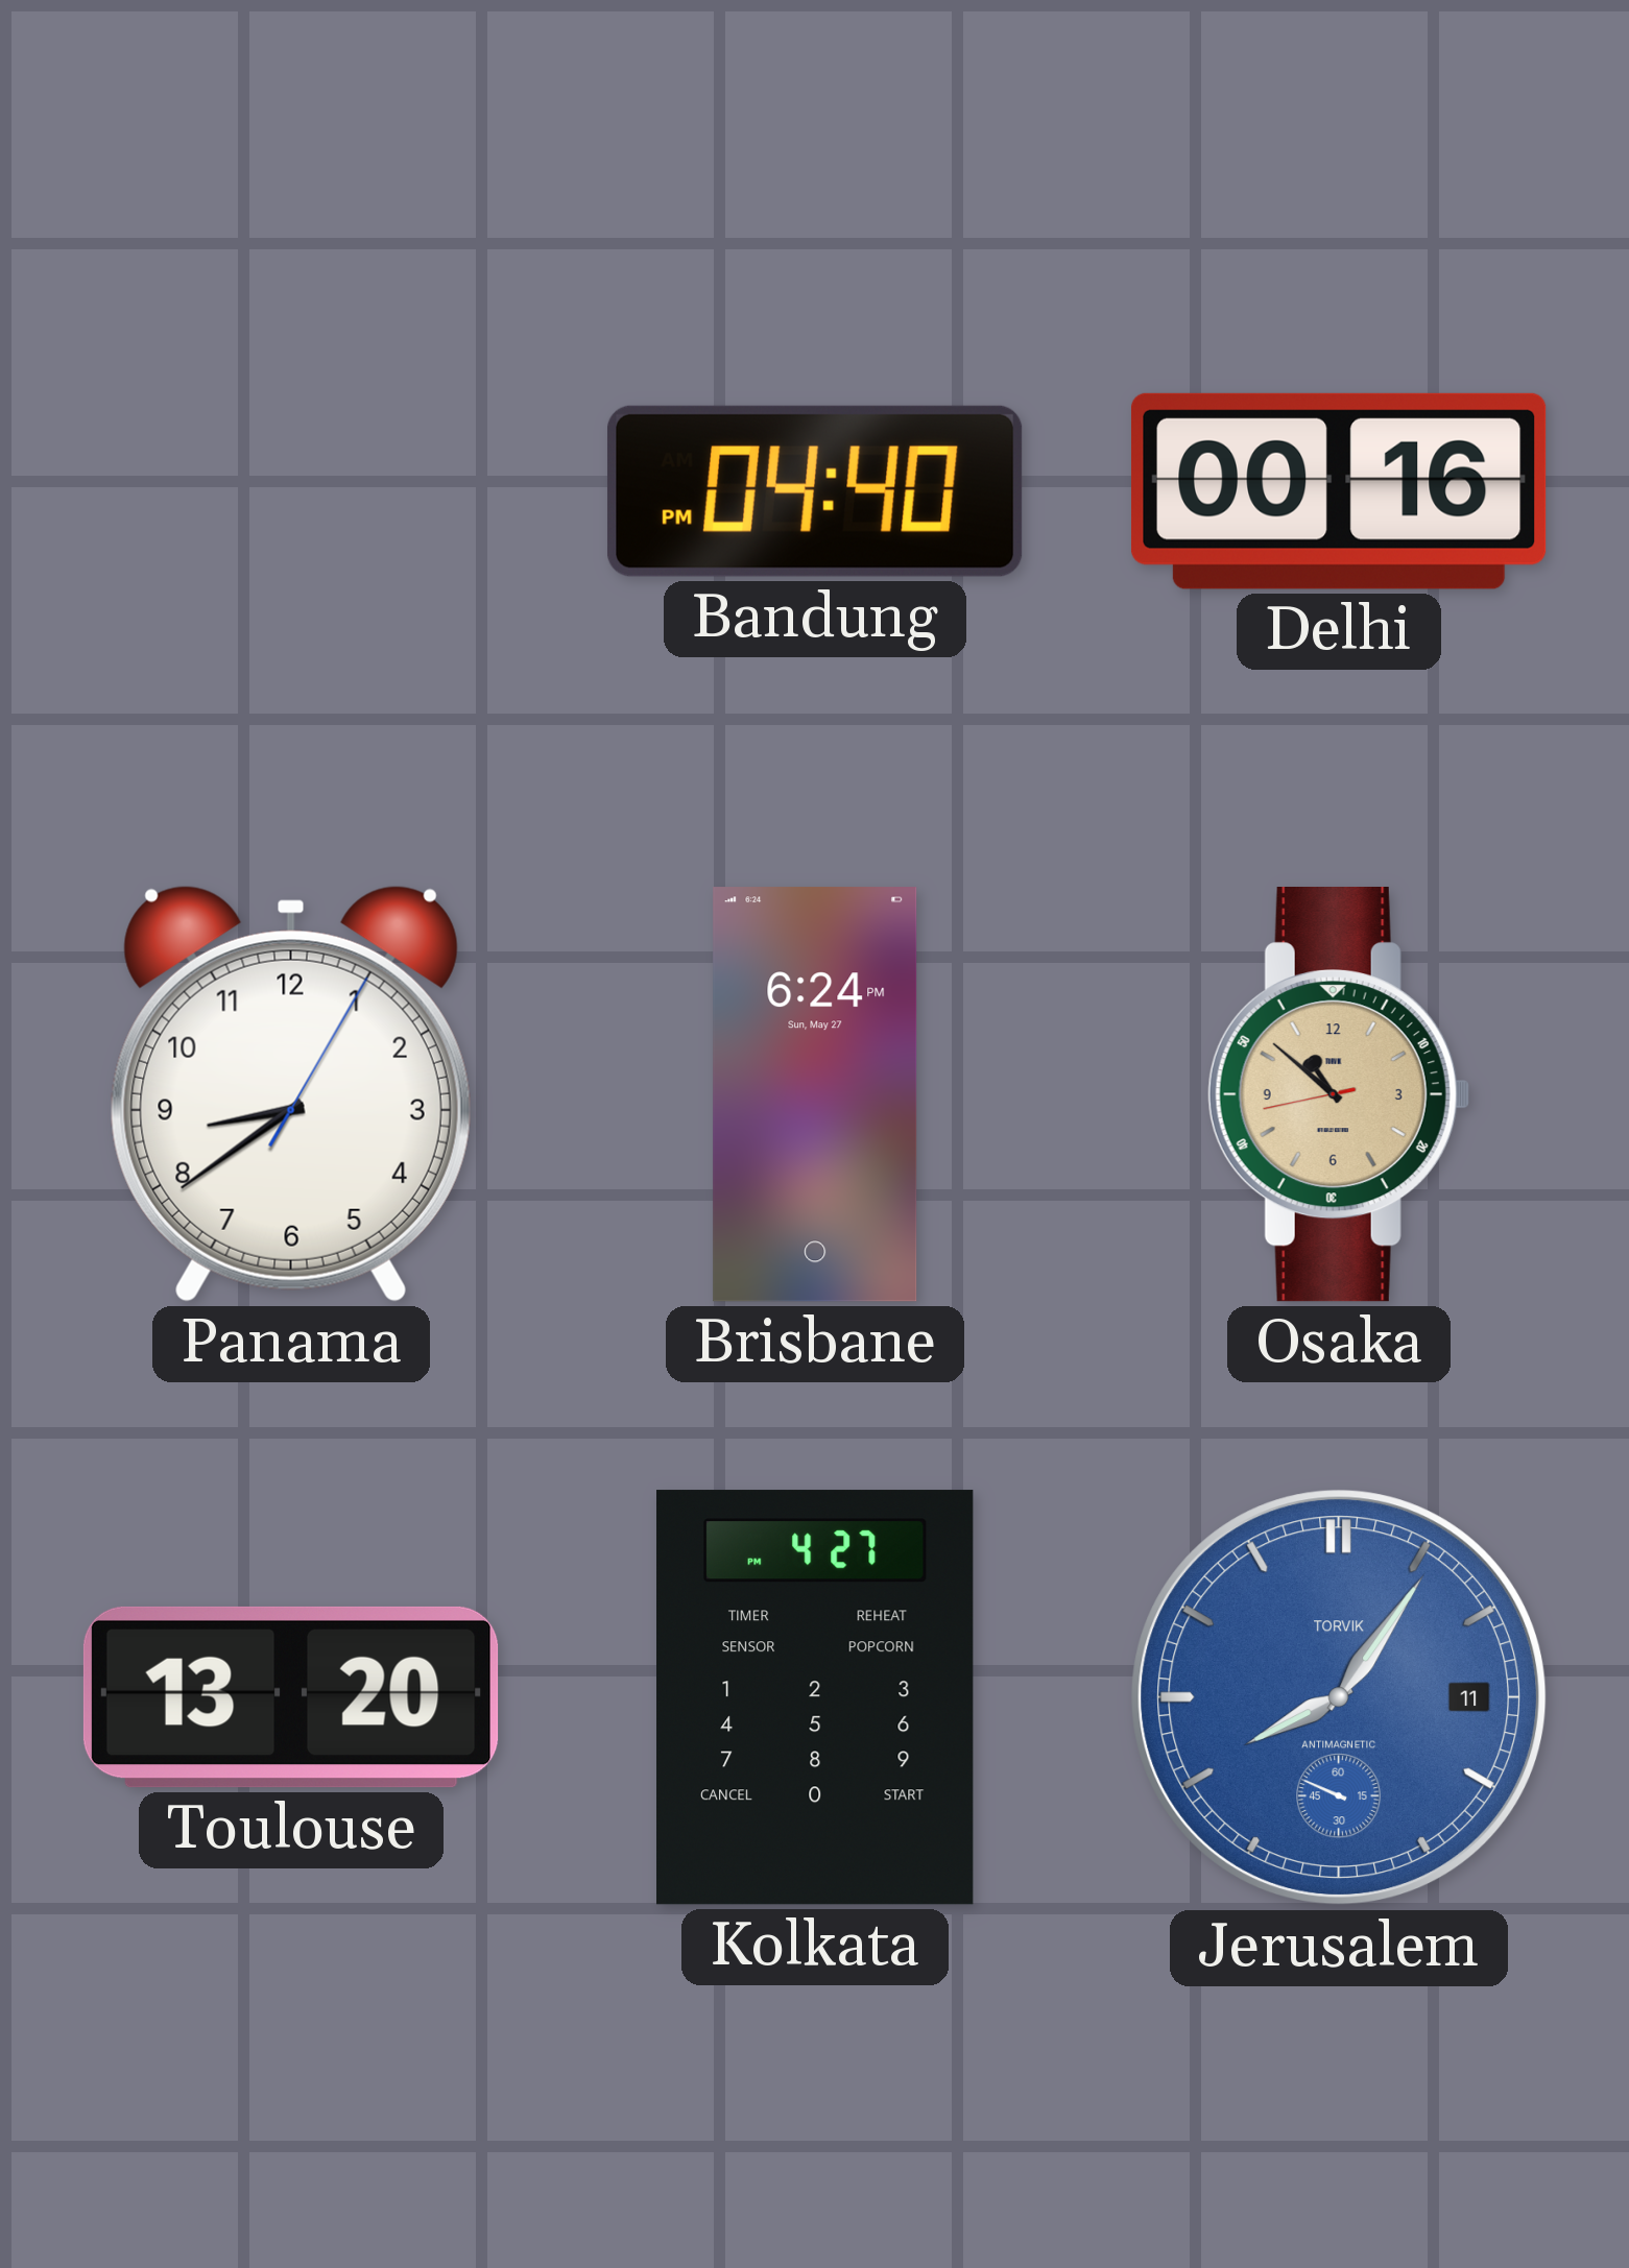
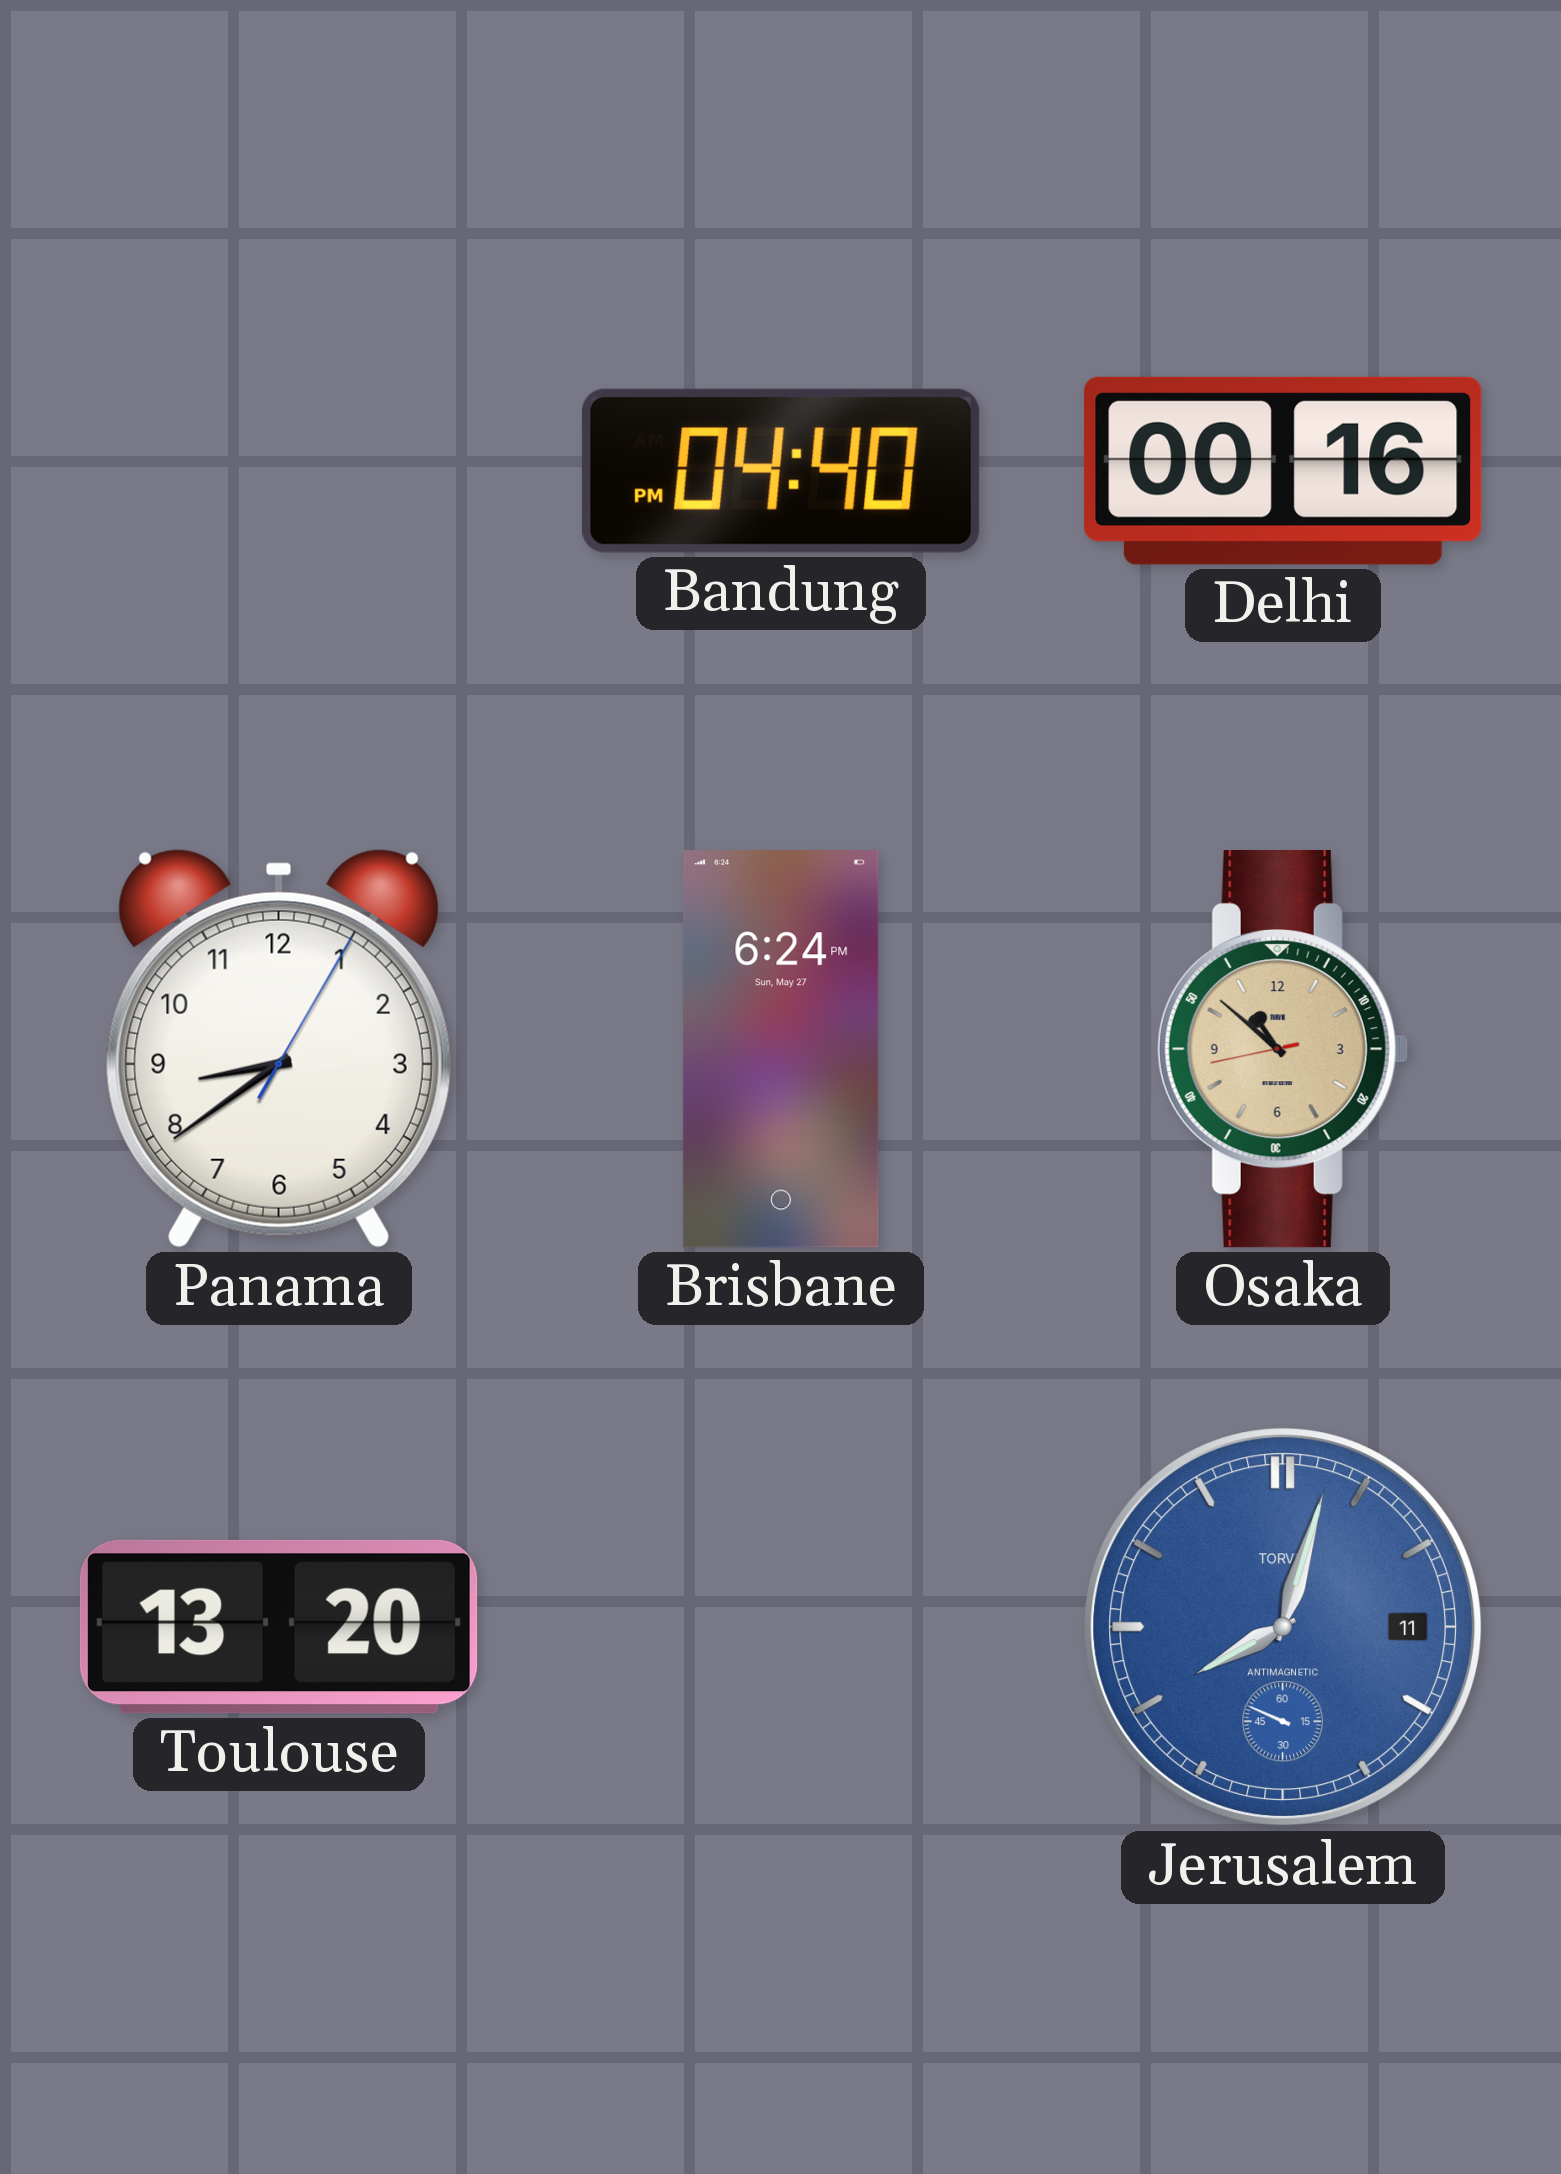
Kolkata: 4:27 -> none
Jerusalem: 8:05 -> 8:02
